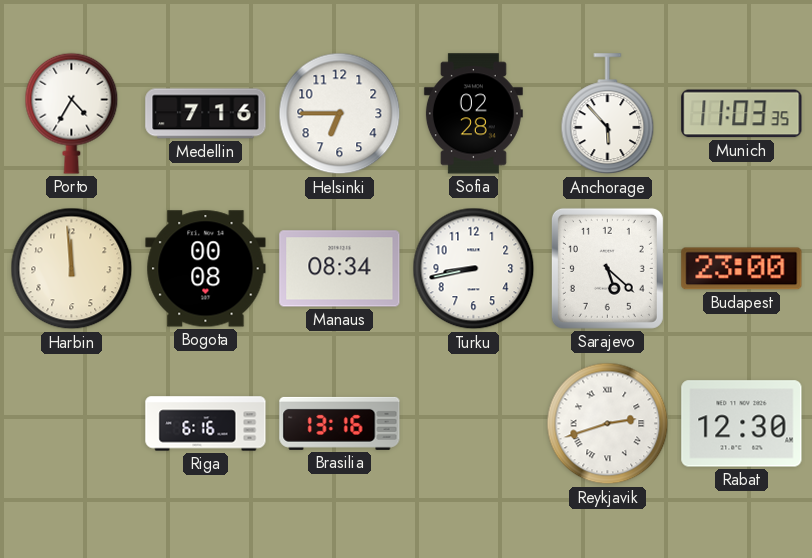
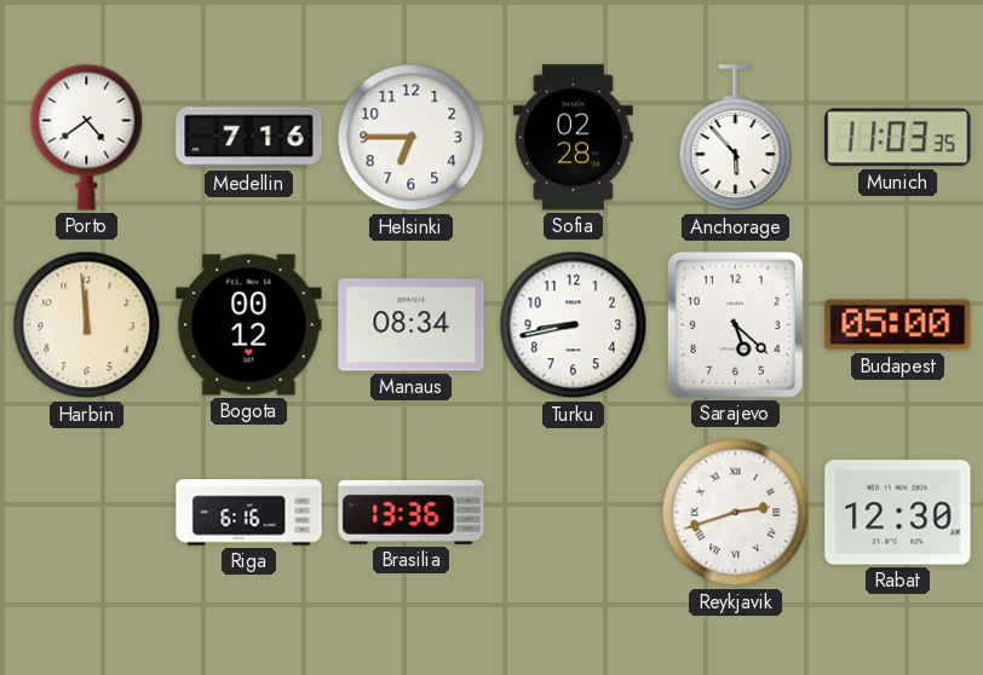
Porto: 4:35 -> 4:39
Bogota: 00:08 -> 00:12
Budapest: 23:00 -> 05:00
Brasilia: 13:16 -> 13:36
